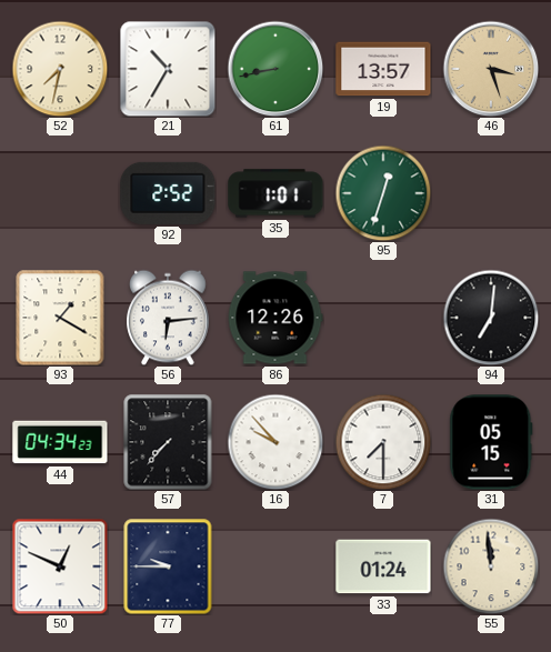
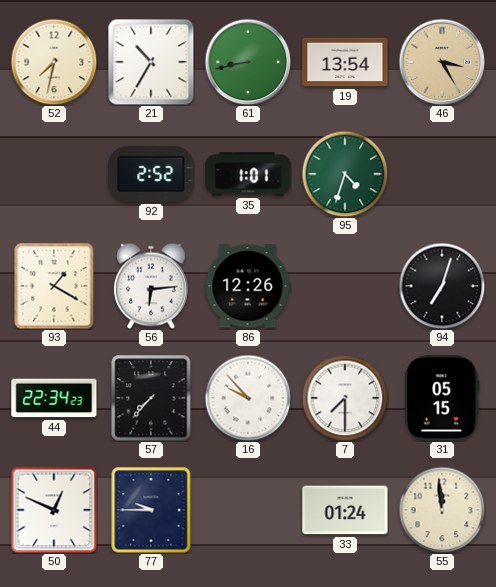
19: 13:57 -> 13:54
46: 3:27 -> 3:25
95: 12:33 -> 4:33
94: 7:01 -> 7:03
44: 04:34 -> 22:34
